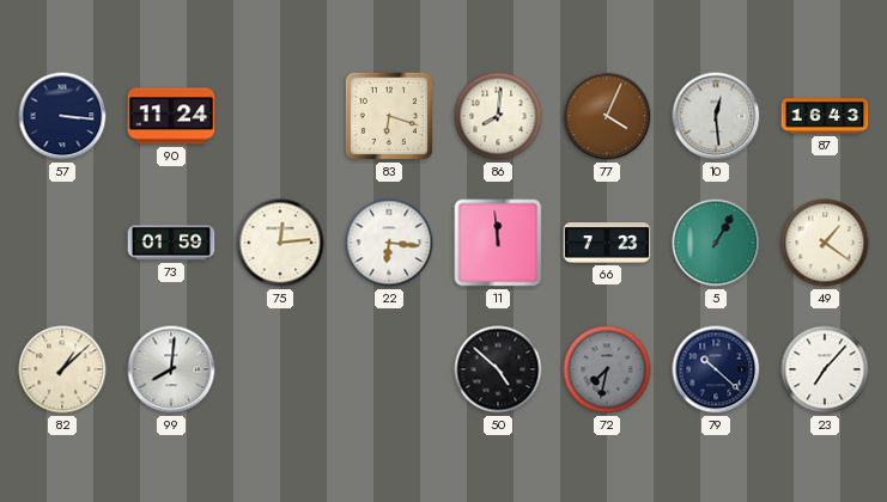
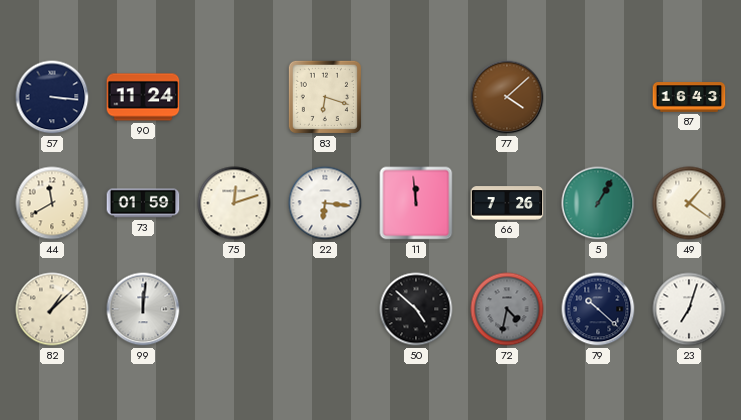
86: 8:01 -> none
77: 4:04 -> 4:08
10: 12:29 -> none
44: none -> 11:40
75: 12:14 -> 12:12
66: 7:23 -> 7:26
99: 8:01 -> 12:01
72: 7:32 -> 4:32
23: 7:07 -> 7:03
